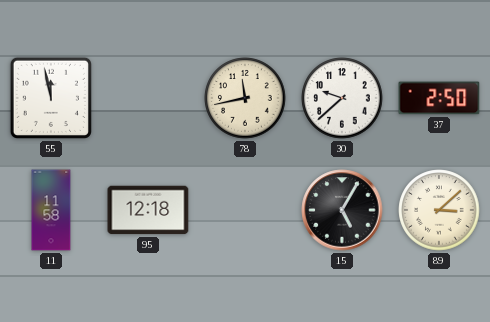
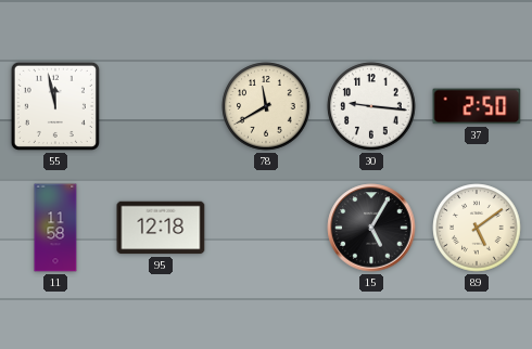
78: 11:43 -> 11:40
30: 9:38 -> 9:16
89: 3:08 -> 5:09
